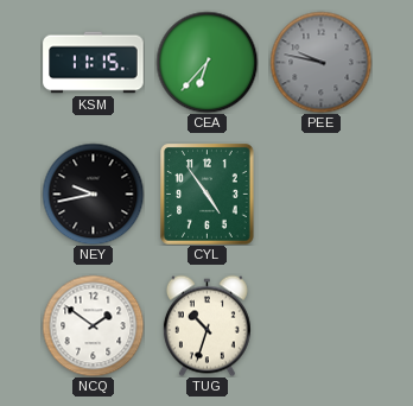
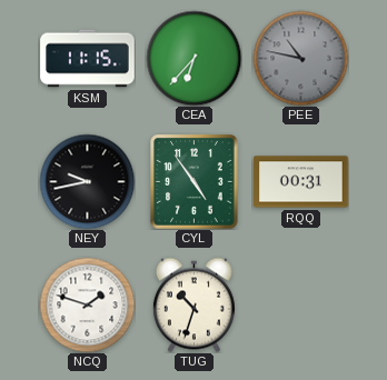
PEE: 9:47 -> 10:47
RQQ: none -> 00:31
NCQ: 1:51 -> 1:48
